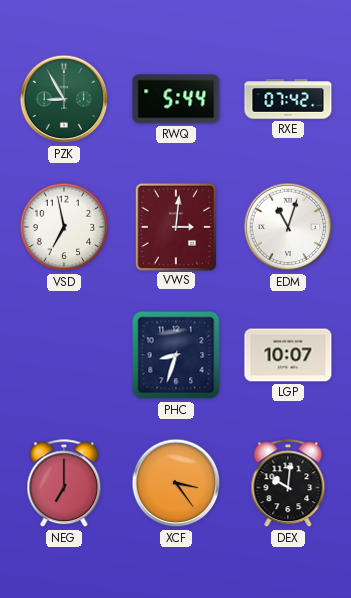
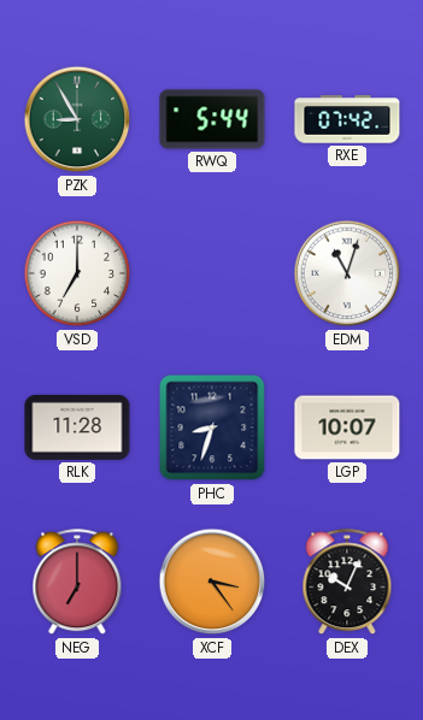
VSD: 6:58 -> 7:00
VWS: 3:01 -> none
RLK: none -> 11:28
DEX: 10:01 -> 10:04
